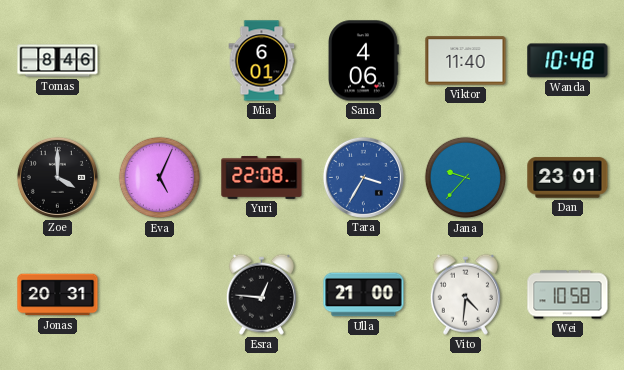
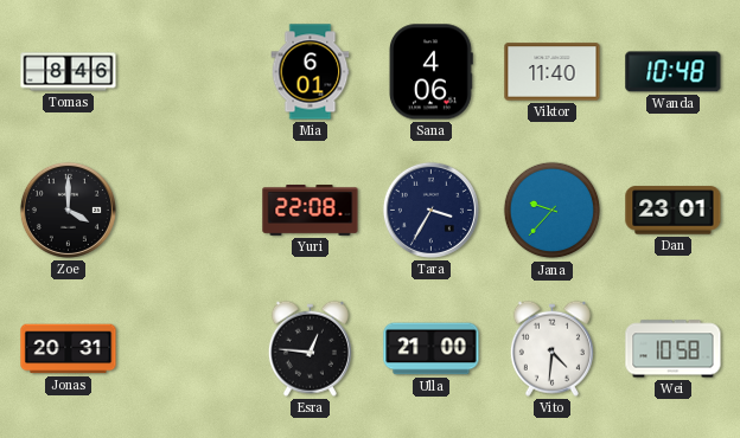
Eva: 5:04 -> none
Tara dial: blue -> navy
